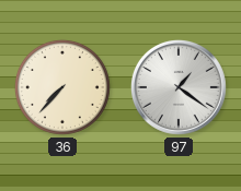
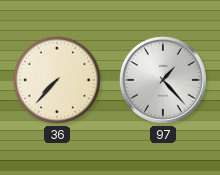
97: 1:21 -> 1:23
